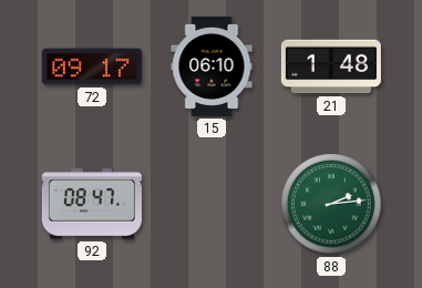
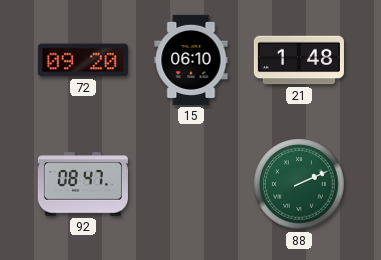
72: 09:17 -> 09:20
88: 2:14 -> 2:11
